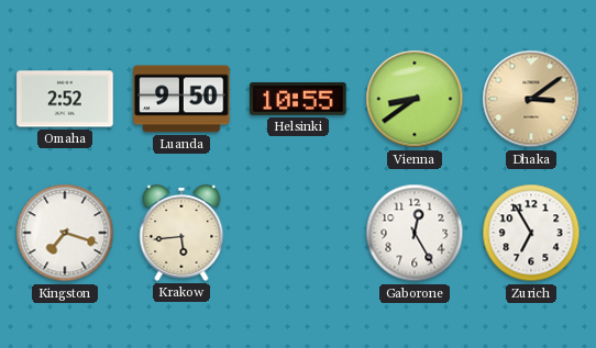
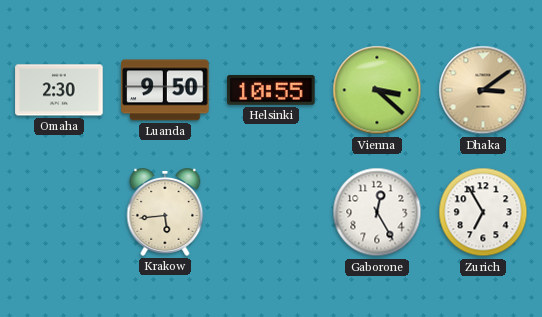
Omaha: 2:52 -> 2:30
Vienna: 8:39 -> 3:22
Kingston: 7:18 -> none
